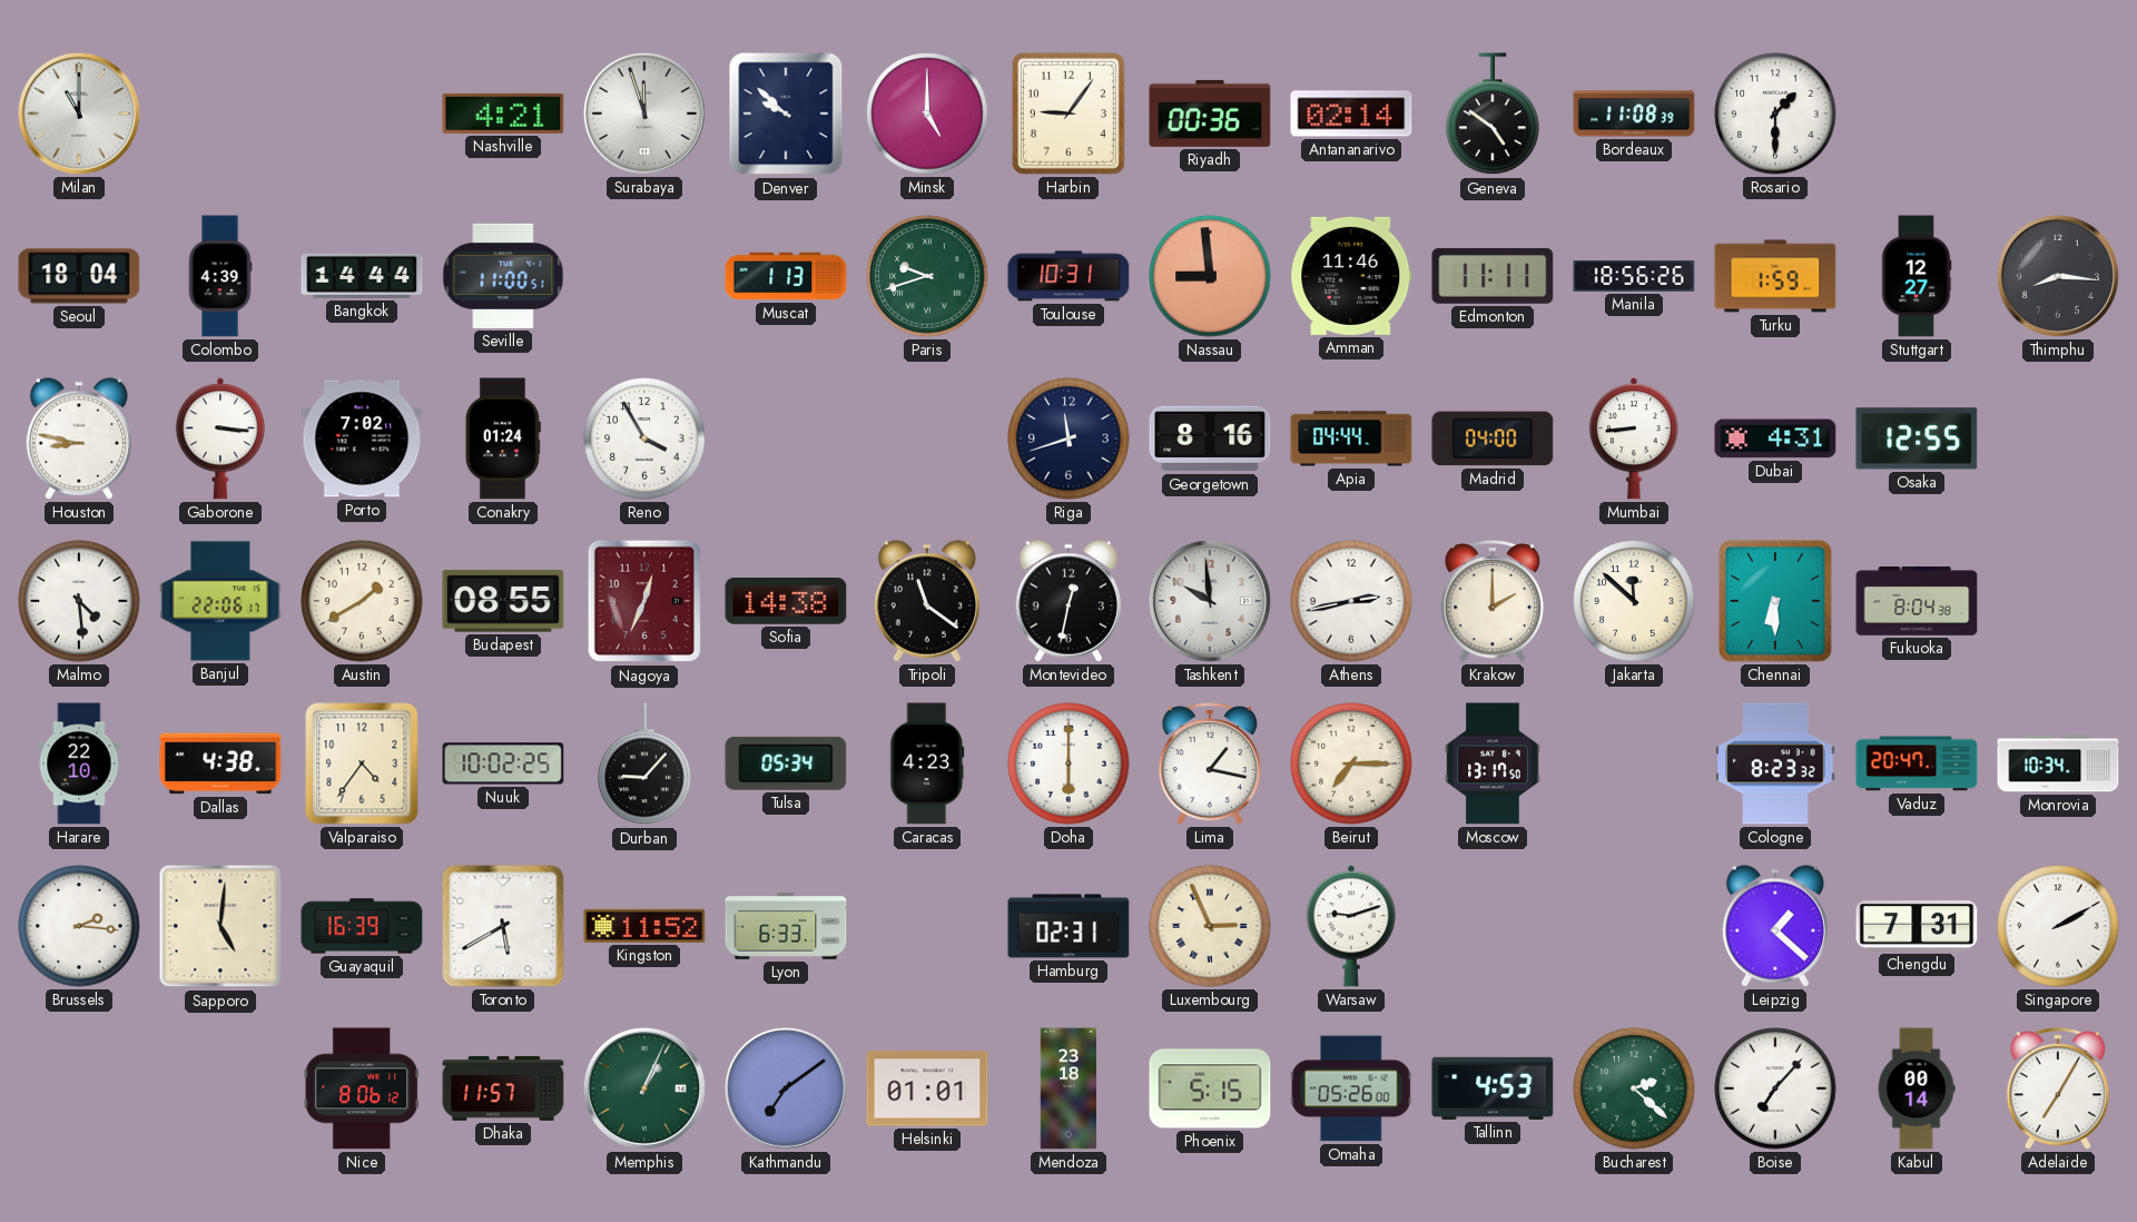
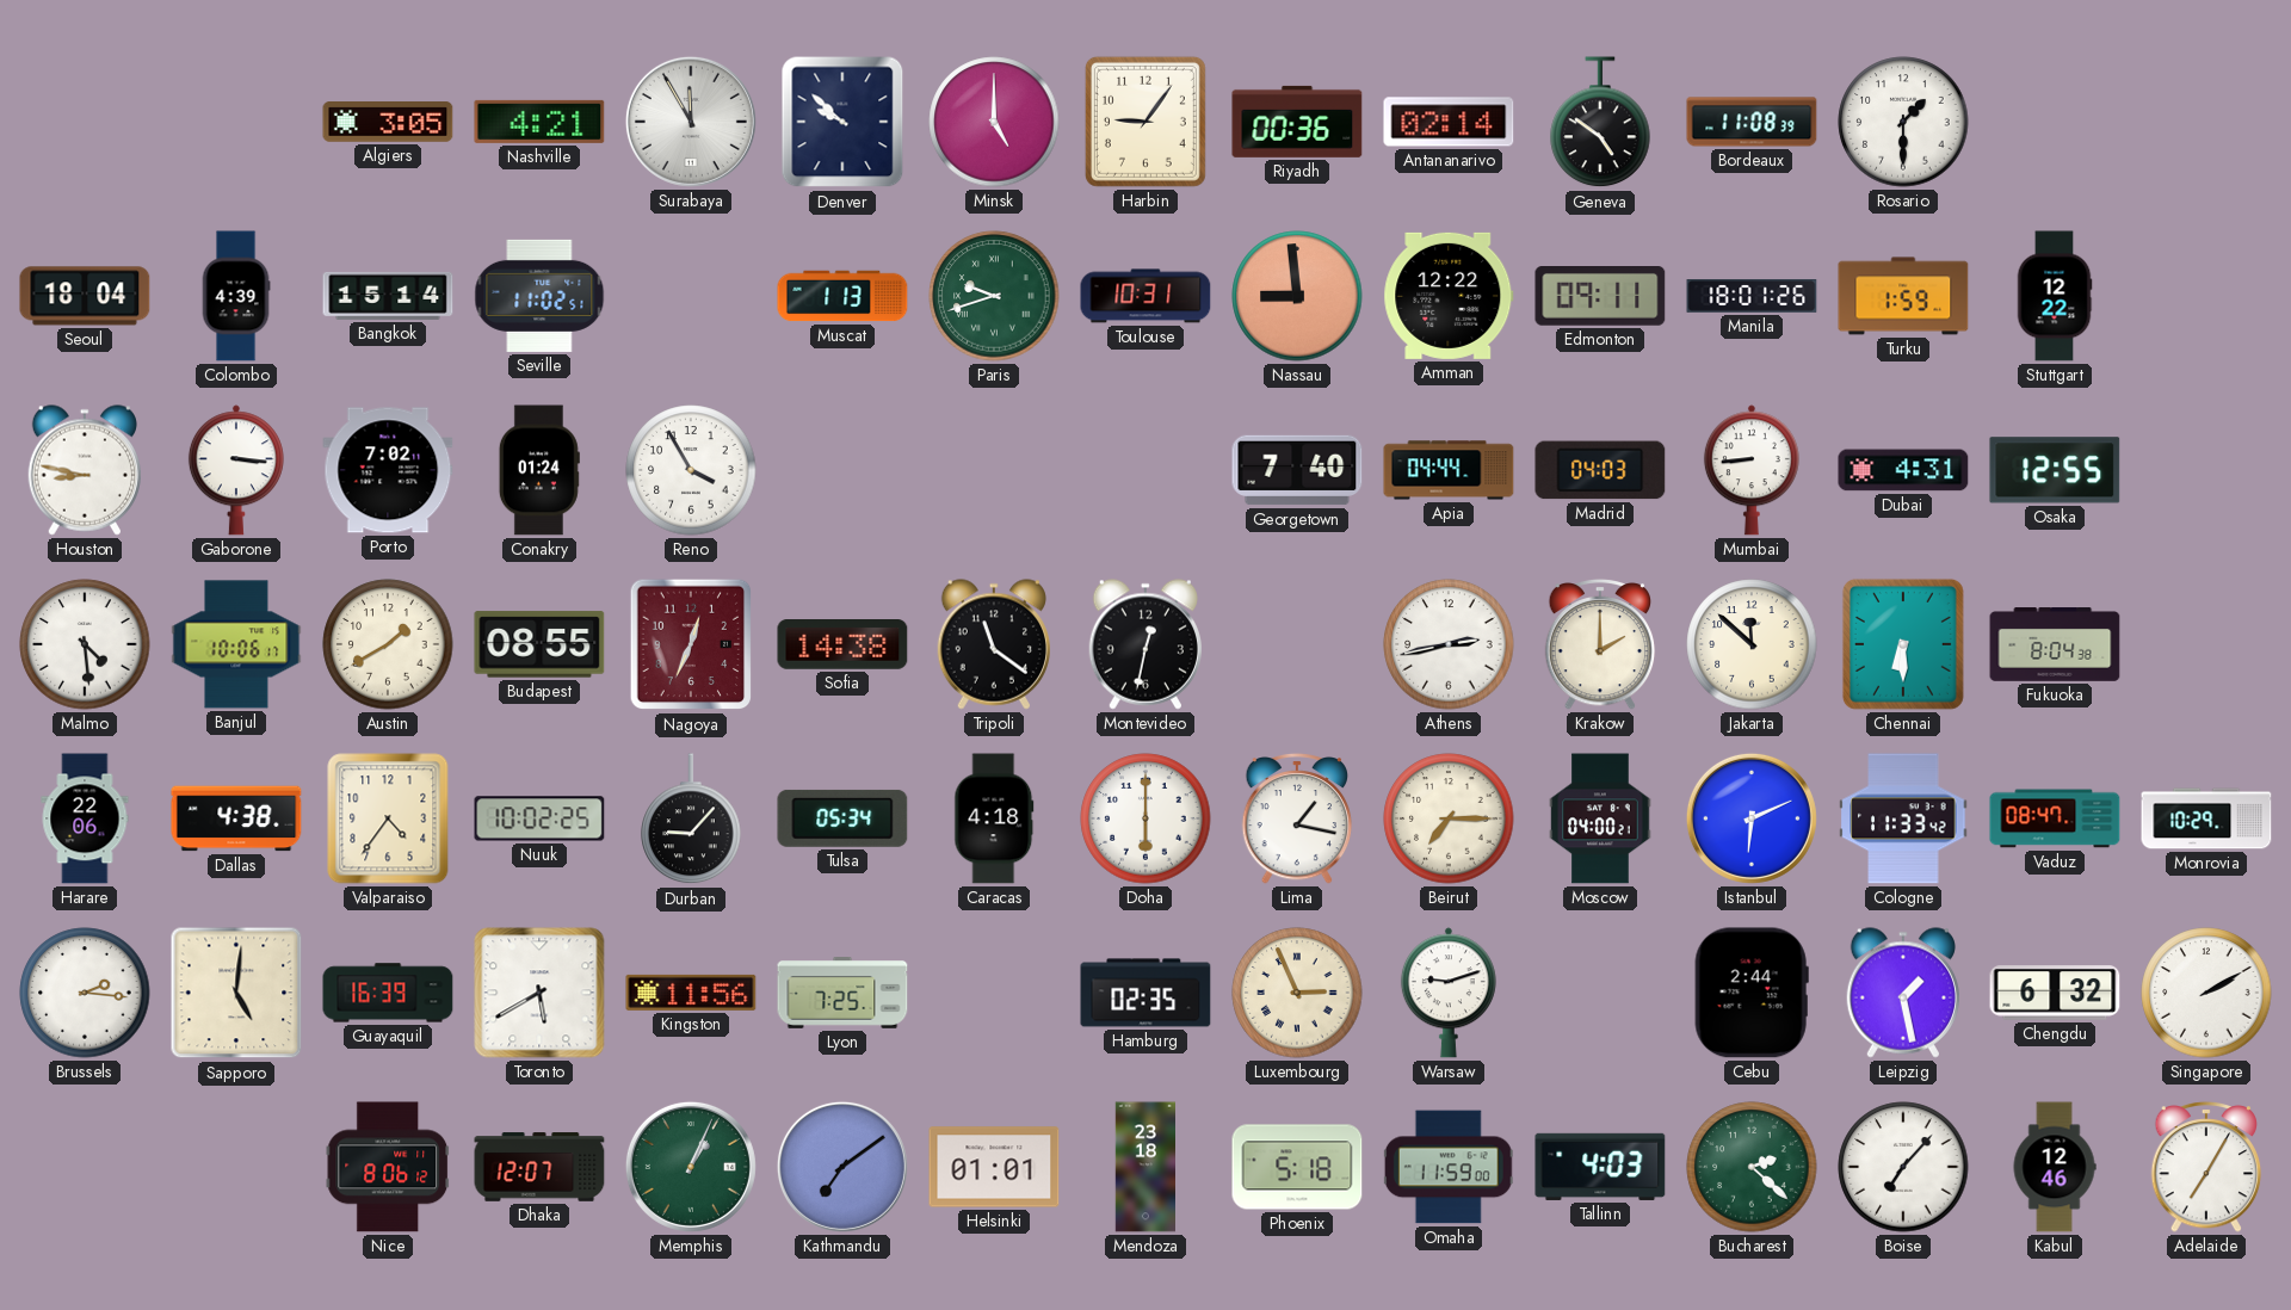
Milan: 11:00 -> none
Algiers: none -> 3:05
Surabaya: 11:57 -> 11:55
Bangkok: 14:44 -> 15:14
Seville: 11:00 -> 11:02
Amman: 11:46 -> 12:22
Edmonton: 11:11 -> 09:11
Manila: 18:56 -> 18:01
Stuttgart: 12:27 -> 12:22
Thimphu: 8:16 -> none
Riga: 11:42 -> none
Georgetown: 8:16 -> 7:40
Madrid: 04:00 -> 04:03
Banjul: 22:06 -> 10:06
Tashkent: 9:59 -> none
Harare: 22:10 -> 22:06
Caracas: 4:23 -> 4:18
Moscow: 13:17 -> 04:00
Istanbul: none -> 6:11
Cologne: 8:23 -> 11:33
Vaduz: 20:47 -> 08:47
Monrovia: 10:34 -> 10:29
Kingston: 11:52 -> 11:56
Lyon: 6:33 -> 7:25
Hamburg: 02:31 -> 02:35
Cebu: none -> 2:44
Leipzig: 1:22 -> 1:28
Chengdu: 7:31 -> 6:32
Dhaka: 11:57 -> 12:07
Phoenix: 5:15 -> 5:18
Omaha: 05:26 -> 11:59
Tallinn: 4:53 -> 4:03
Kabul: 00:14 -> 12:46
